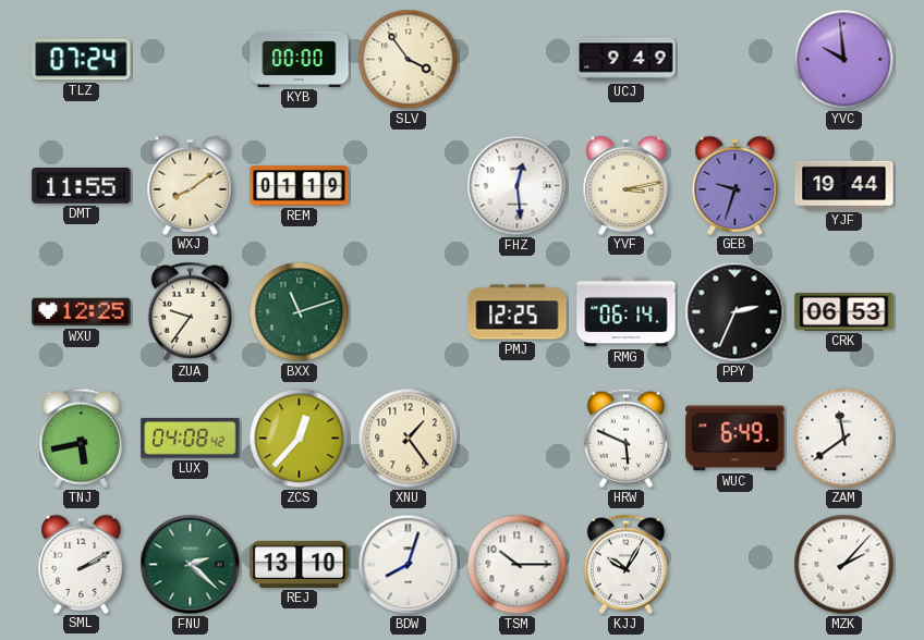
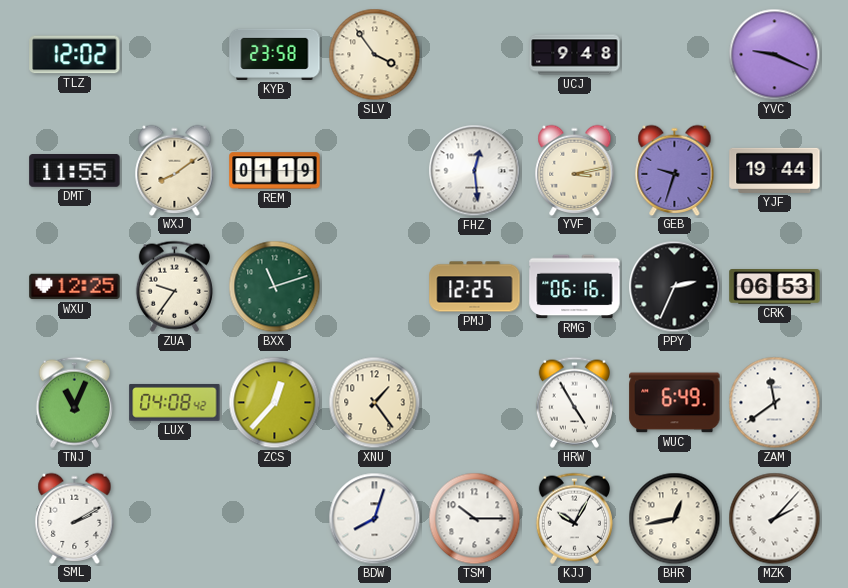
TLZ: 07:24 -> 12:02
KYB: 00:00 -> 23:58
UCJ: 9:49 -> 9:48
YVC: 9:59 -> 9:19
RMG: 06:14 -> 06:16
TNJ: 5:43 -> 11:04
HRW: 5:49 -> 4:55
FNU: 2:22 -> none
REJ: 13:10 -> none
BHR: none -> 12:43
